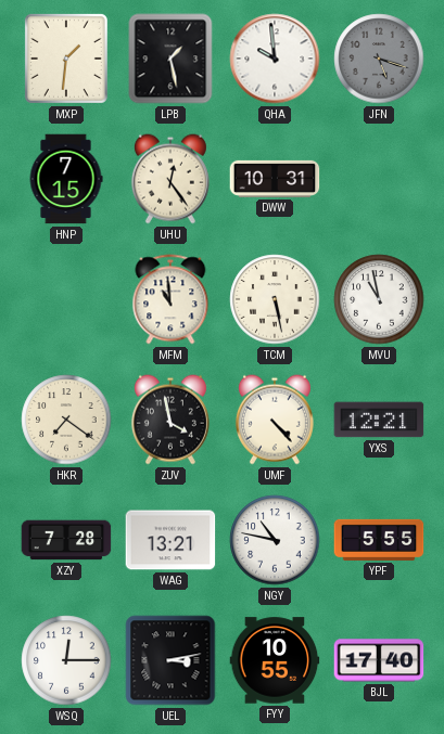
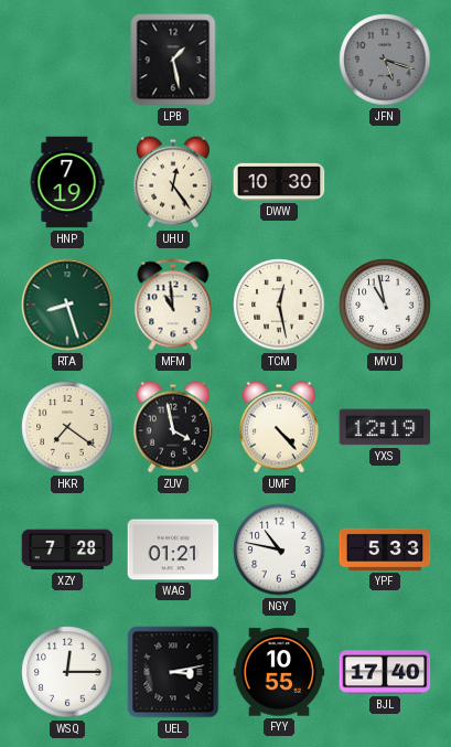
MXP: 1:31 -> none
QHA: 9:59 -> none
HNP: 7:15 -> 7:19
DWW: 10:31 -> 10:30
RTA: none -> 8:27
TCM: 5:28 -> 12:28
YXS: 12:21 -> 12:19
WAG: 13:21 -> 01:21
YPF: 5:55 -> 5:33
